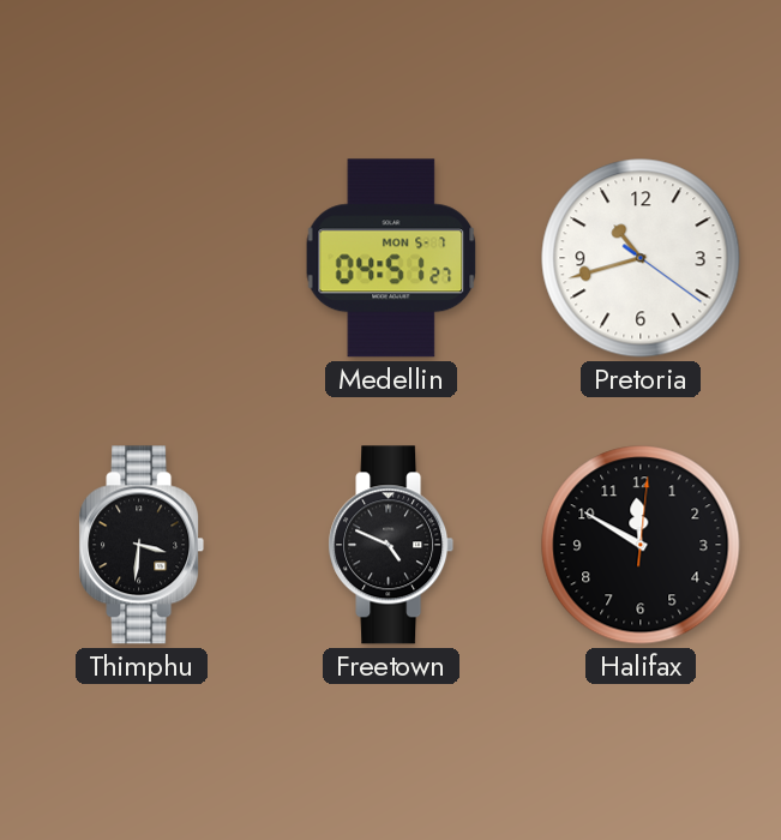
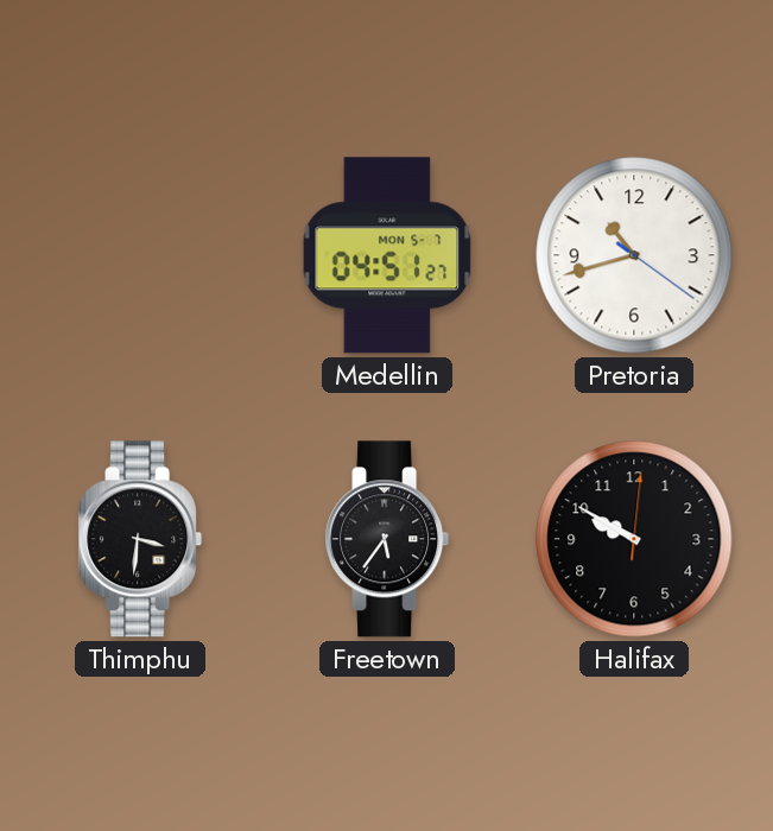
Freetown: 4:49 -> 5:36
Halifax: 11:50 -> 9:50
